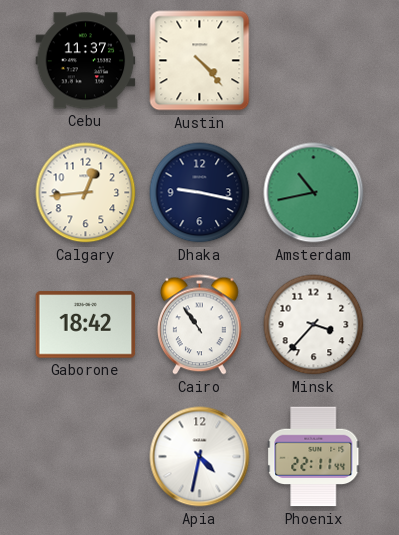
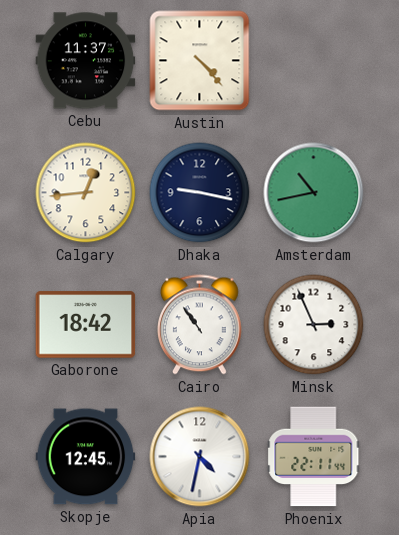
Minsk: 3:37 -> 2:56
Skopje: none -> 12:45
